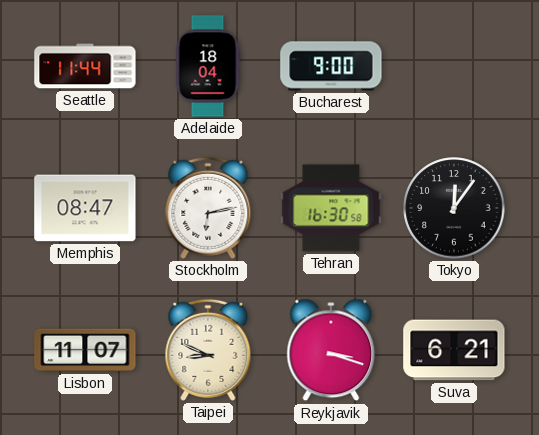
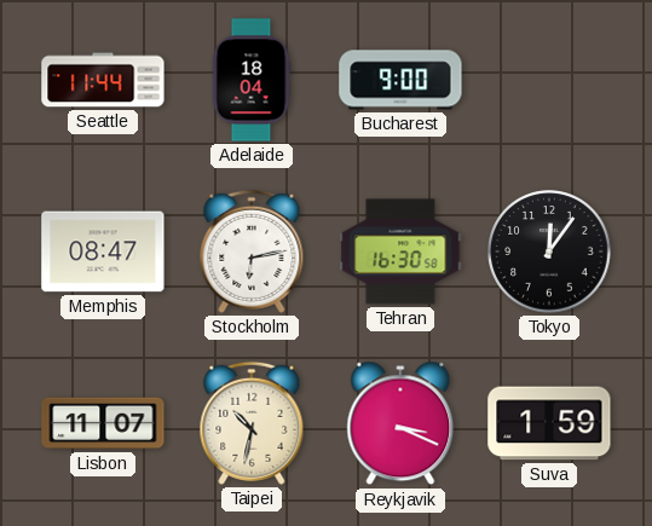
Taipei: 8:49 -> 10:32
Reykjavik: 3:18 -> 3:19
Suva: 6:21 -> 1:59
